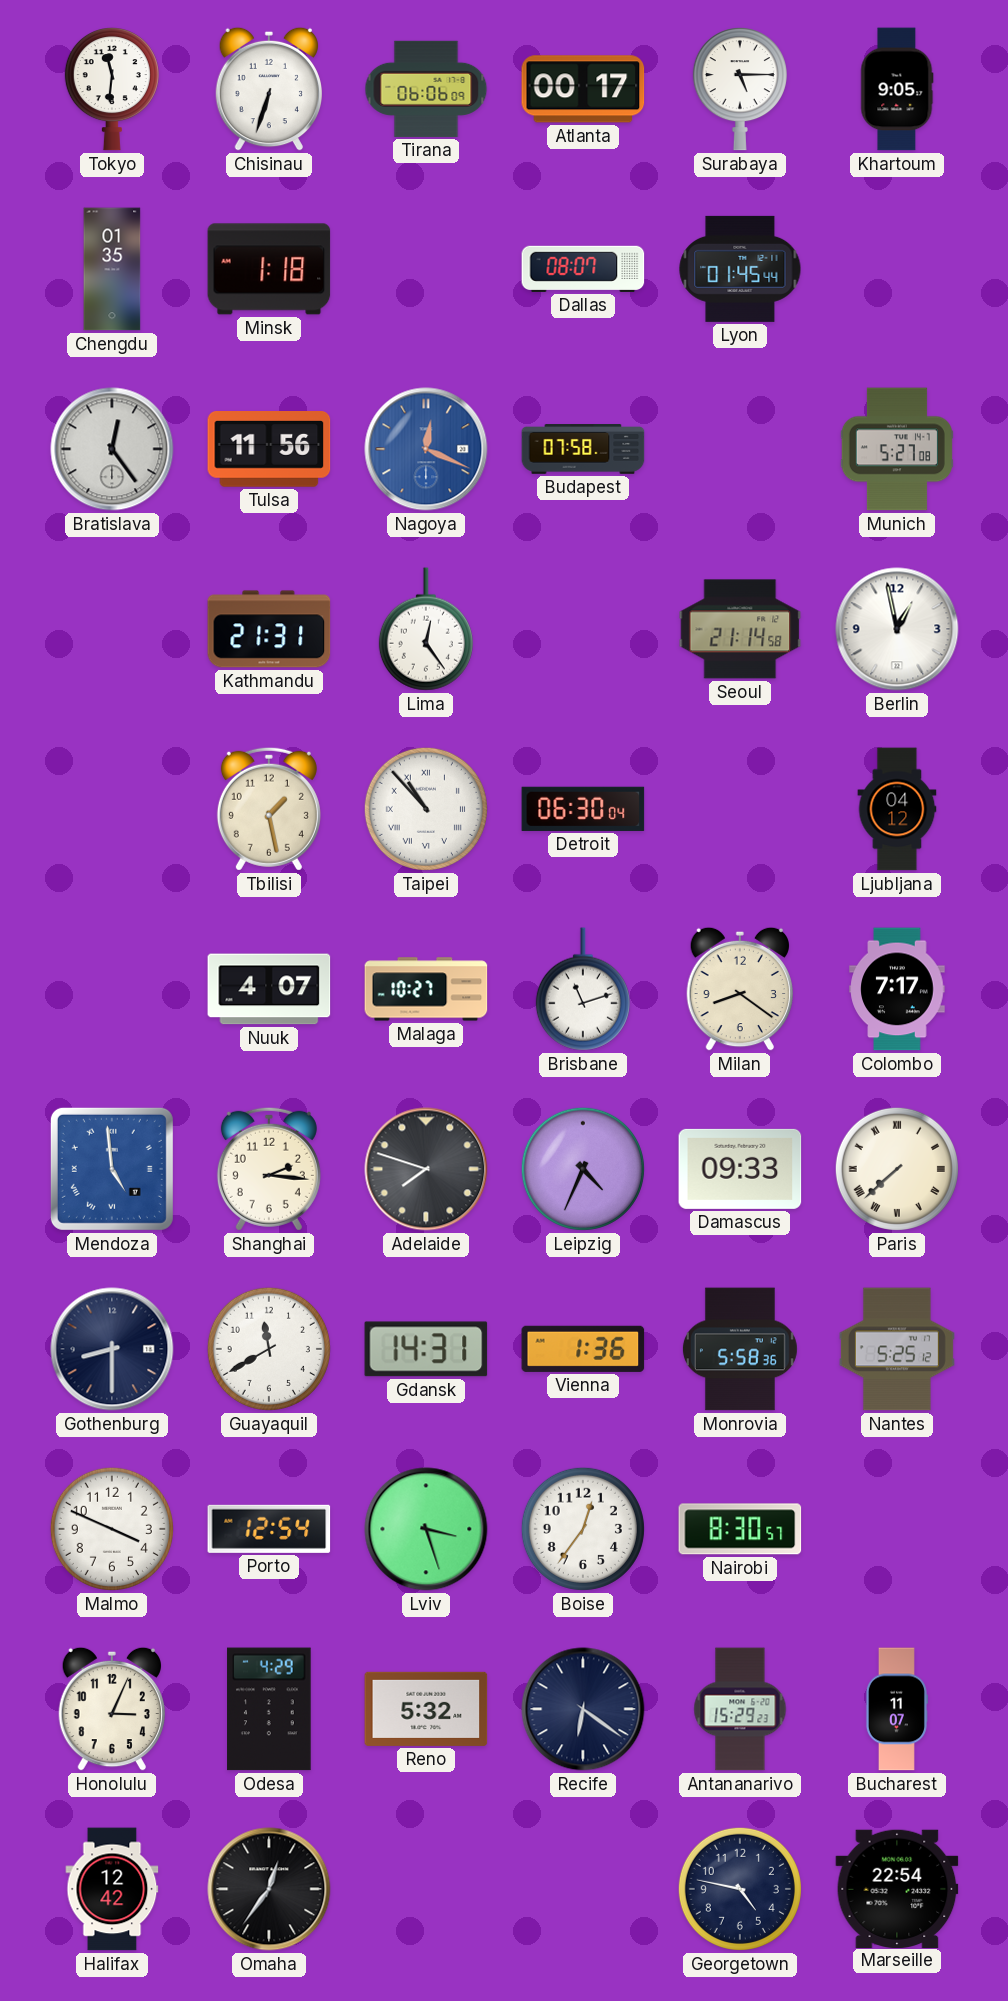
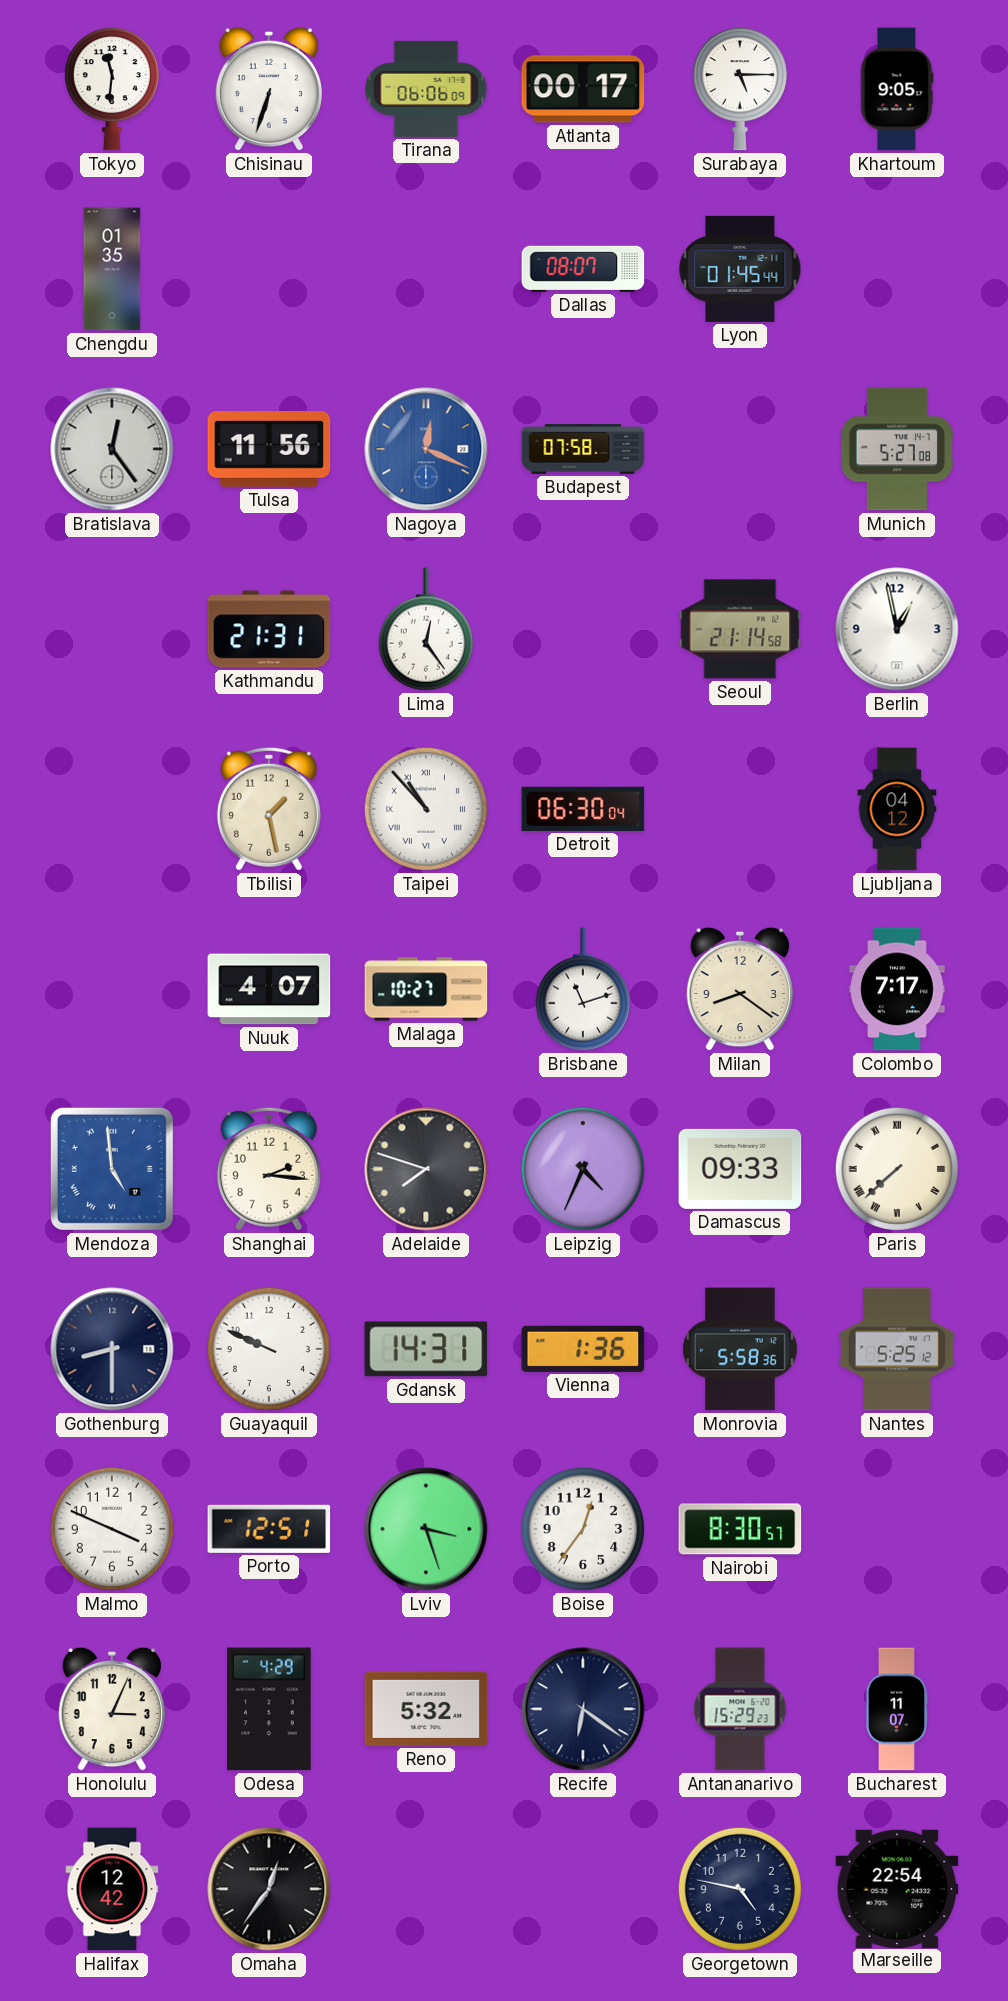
Minsk: 1:18 -> none
Guayaquil: 11:40 -> 9:49
Porto: 12:54 -> 12:51
